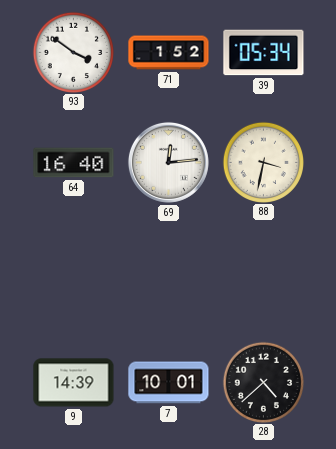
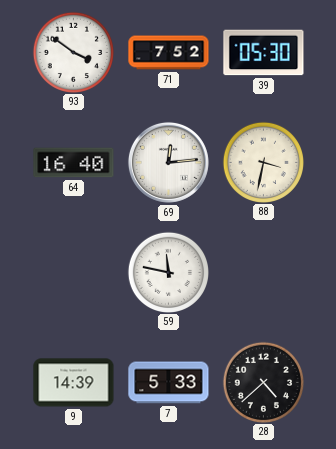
71: 1:52 -> 7:52
39: 05:34 -> 05:30
59: none -> 11:47
7: 10:01 -> 5:33
